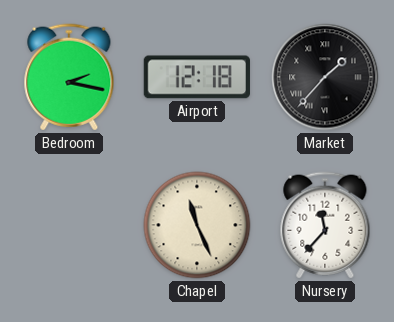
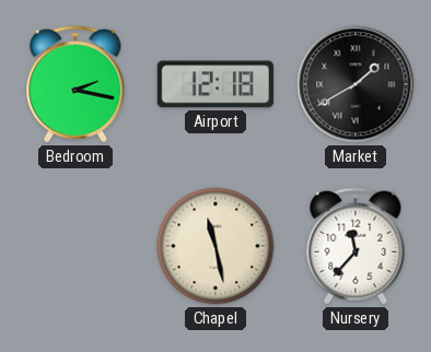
Market: 1:37 -> 1:40
Chapel: 11:26 -> 11:28
